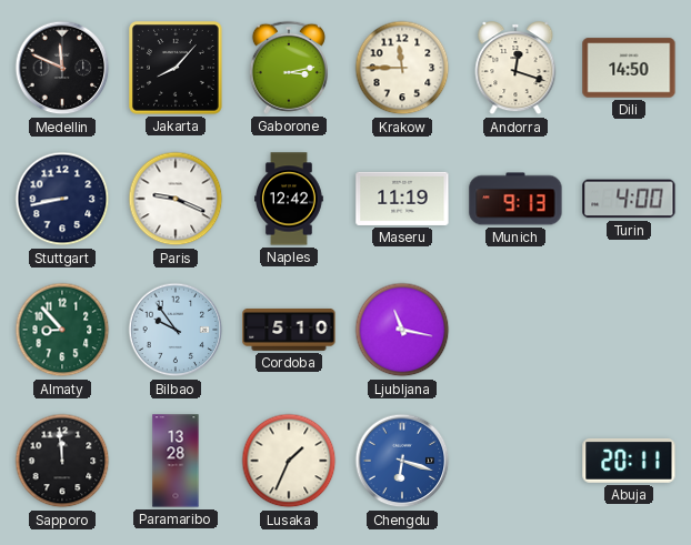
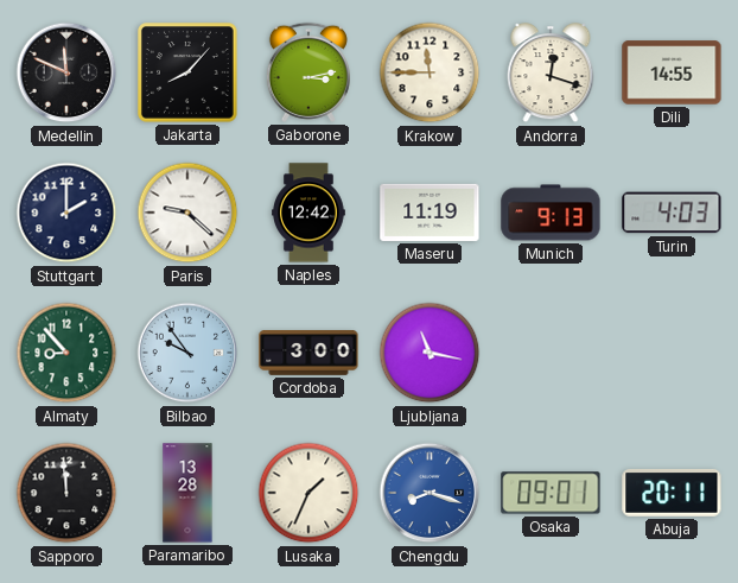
Dili: 14:50 -> 14:55
Stuttgart: 8:43 -> 2:00
Paris: 9:19 -> 9:22
Turin: 4:00 -> 4:03
Cordoba: 5:10 -> 3:00
Chengdu: 6:18 -> 8:18
Osaka: none -> 09:01
